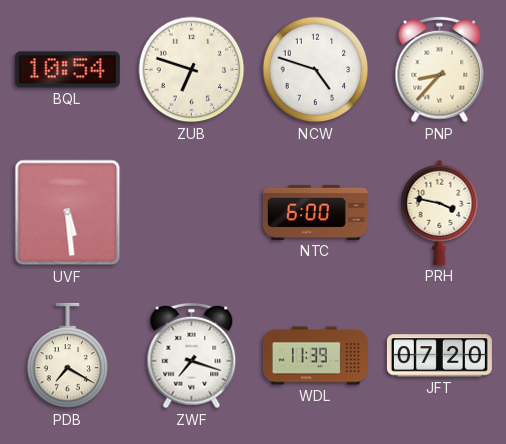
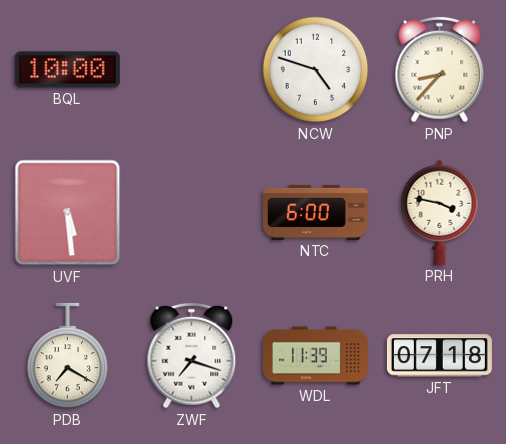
BQL: 10:54 -> 10:00
ZUB: 6:48 -> none
JFT: 07:20 -> 07:18
